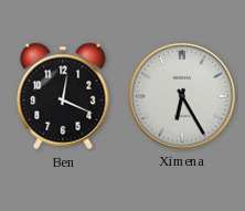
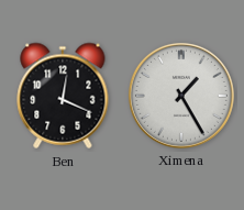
Ximena: 6:25 -> 1:25
